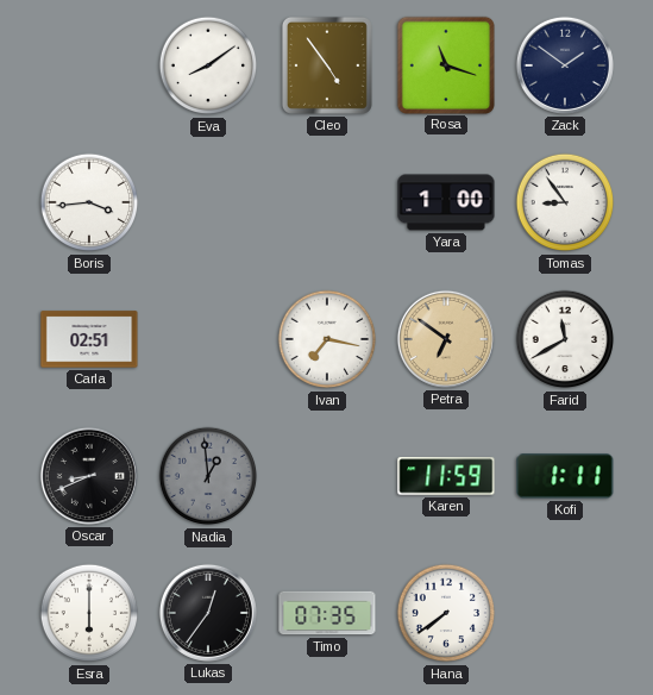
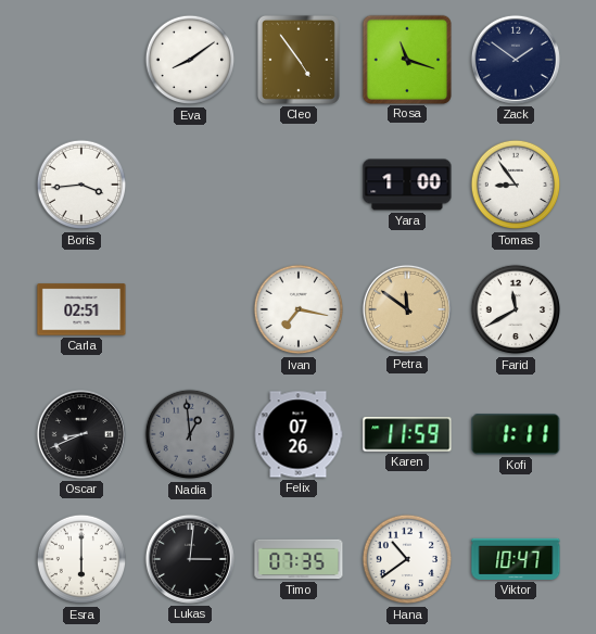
Petra: 6:51 -> 11:51
Felix: none -> 07:26
Lukas: 12:36 -> 3:01
Hana: 7:39 -> 10:39
Viktor: none -> 10:47
